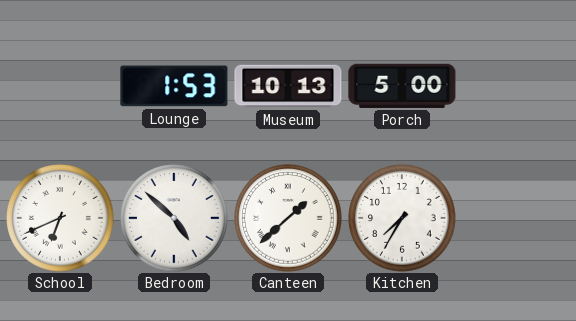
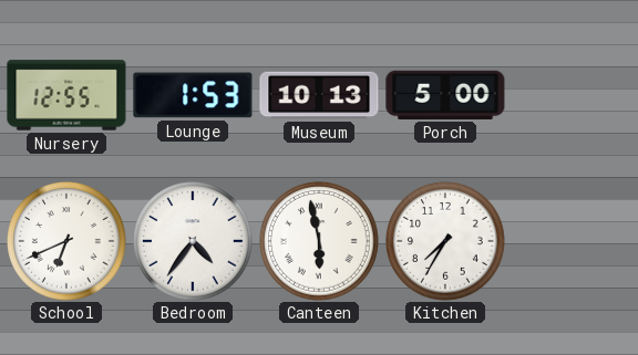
Nursery: none -> 12:55
Bedroom: 4:52 -> 4:36
Canteen: 1:38 -> 5:58
